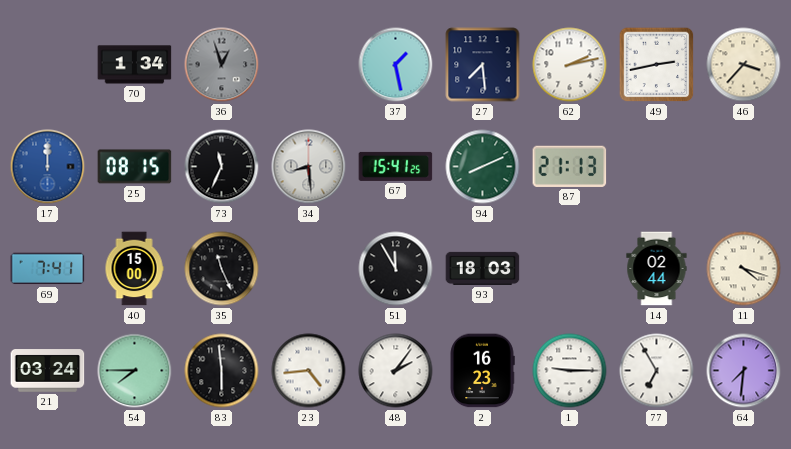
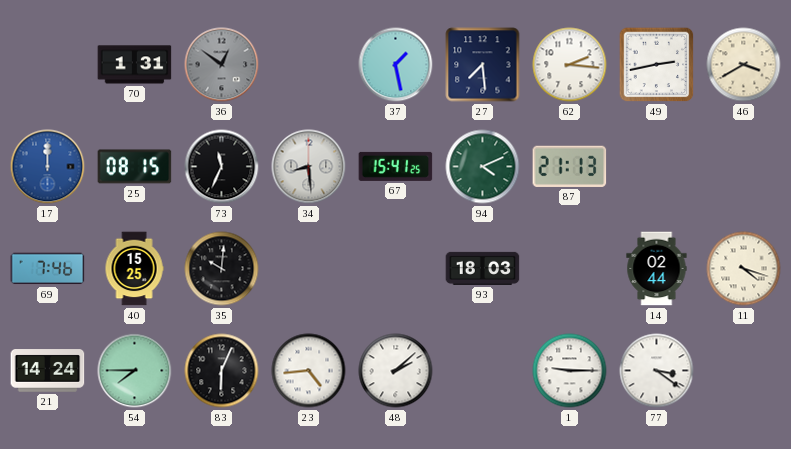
70: 1:34 -> 1:31
36: 12:57 -> 12:51
62: 2:13 -> 2:16
46: 3:37 -> 3:40
94: 8:11 -> 4:11
69: 7:41 -> 7:46
40: 15:00 -> 15:25
35: 11:26 -> 10:01
51: 11:55 -> none
21: 03:24 -> 14:24
83: 5:59 -> 6:04
48: 2:06 -> 2:08
2: 16:23 -> none
77: 6:55 -> 3:21
64: 7:31 -> none
